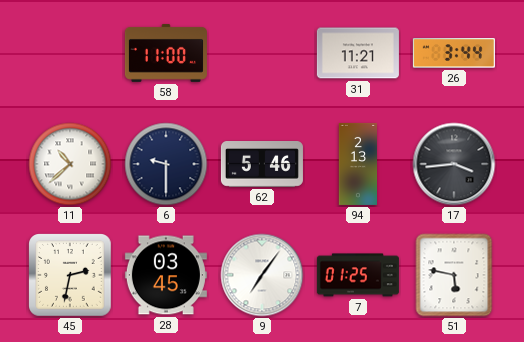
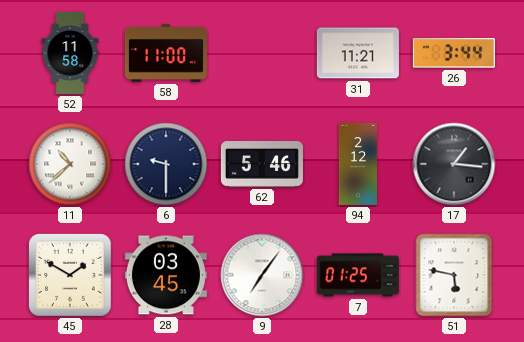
52: none -> 11:58
94: 2:13 -> 2:12
17: 3:44 -> 1:16
45: 2:32 -> 1:50
